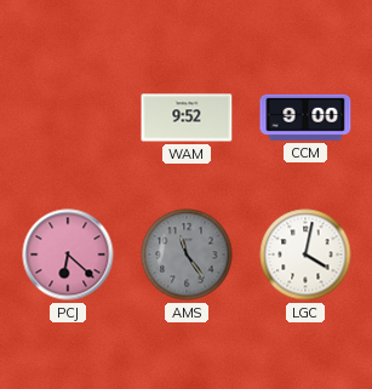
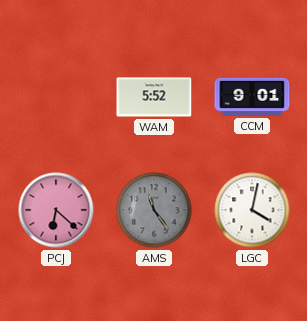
WAM: 9:52 -> 5:52
CCM: 9:00 -> 9:01
